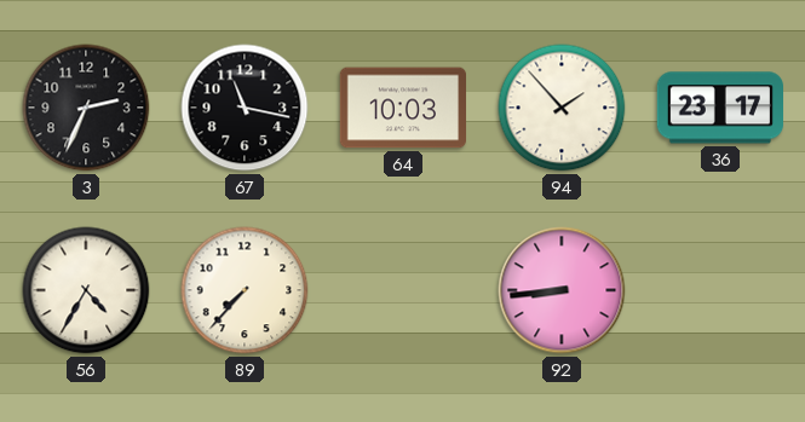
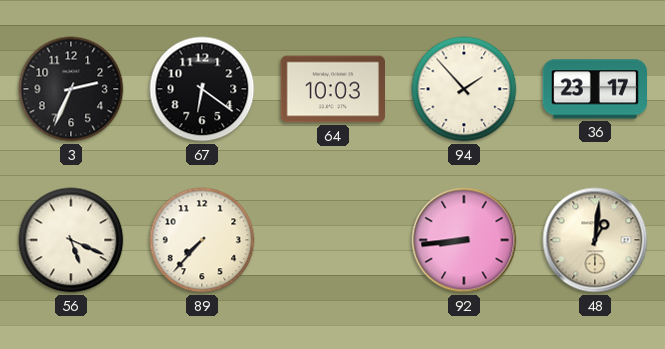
67: 11:17 -> 6:21
56: 4:35 -> 5:19
48: none -> 1:01
